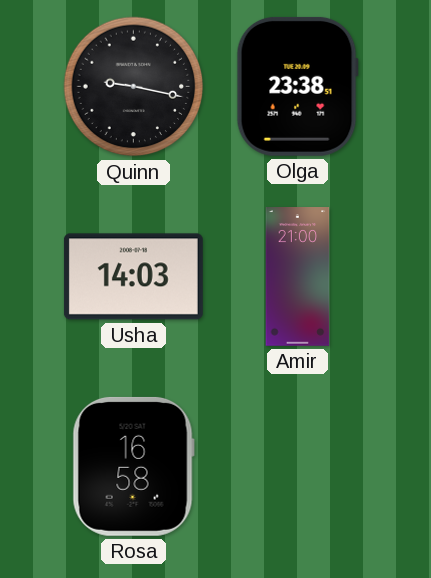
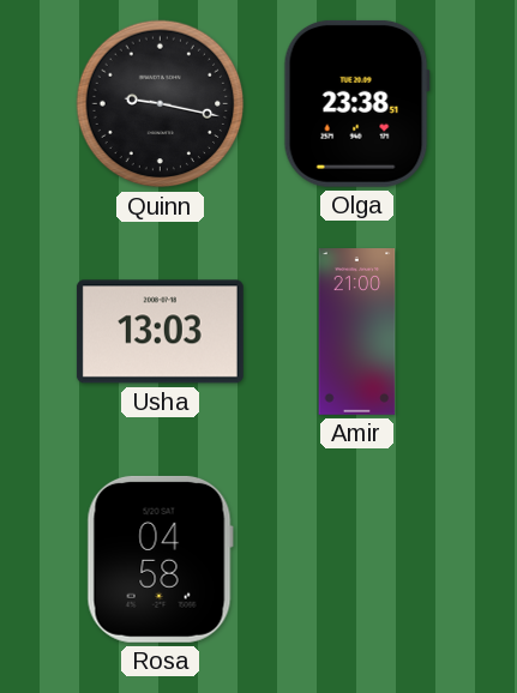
Usha: 14:03 -> 13:03
Rosa: 16:58 -> 04:58
